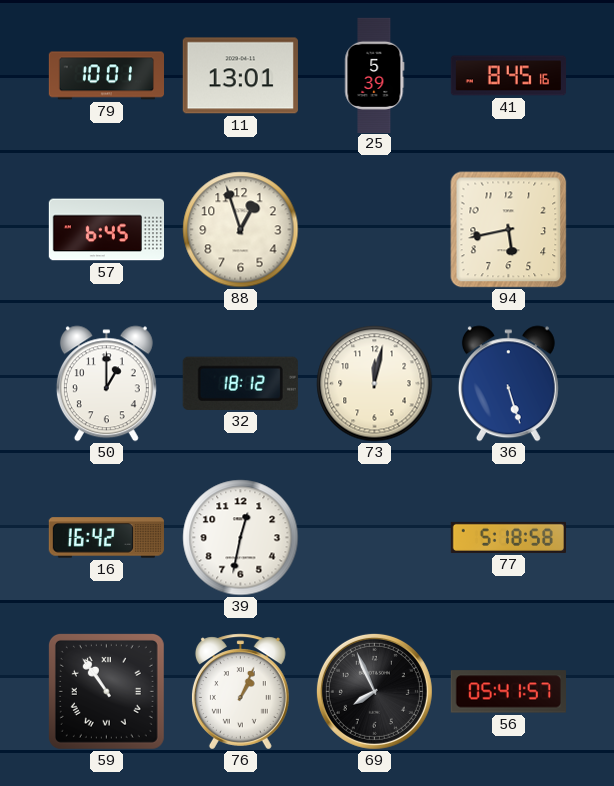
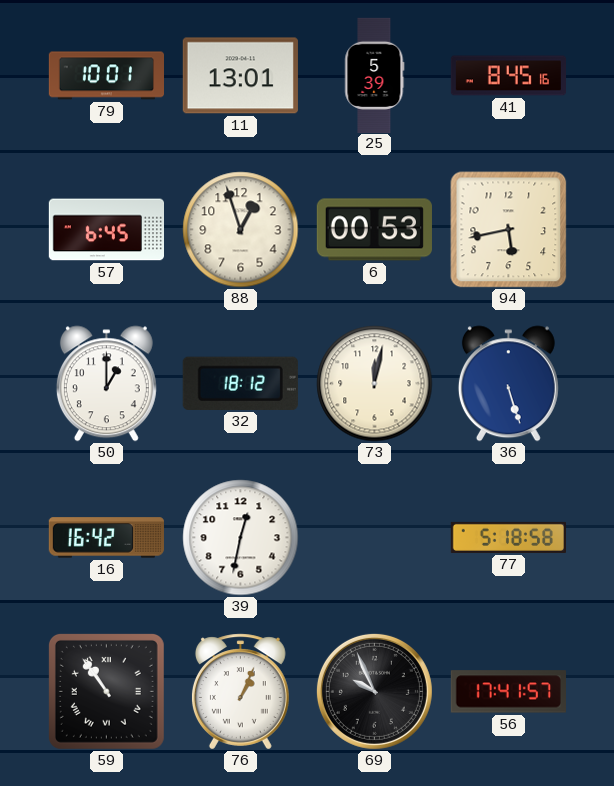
6: none -> 00:53
69: 7:56 -> 9:56
56: 05:41 -> 17:41
